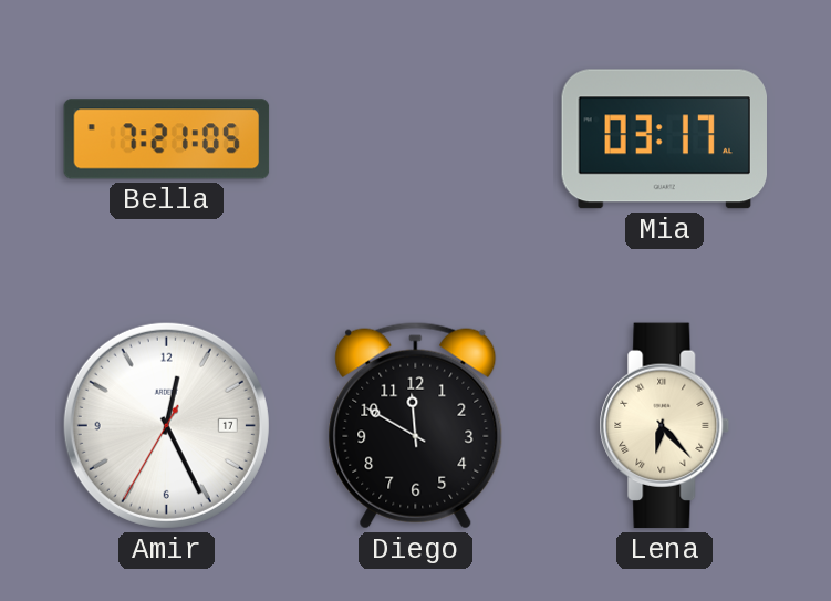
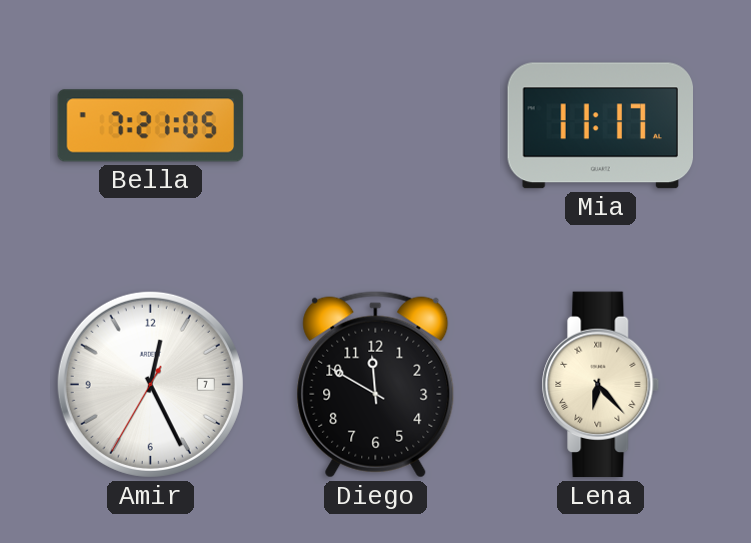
Mia: 03:17 -> 11:17
Amir date: 17 -> 7
